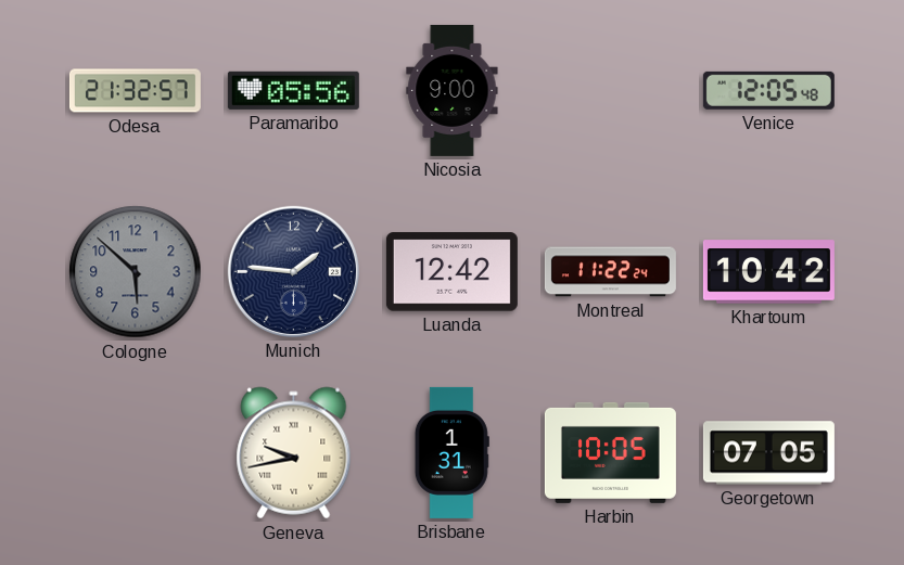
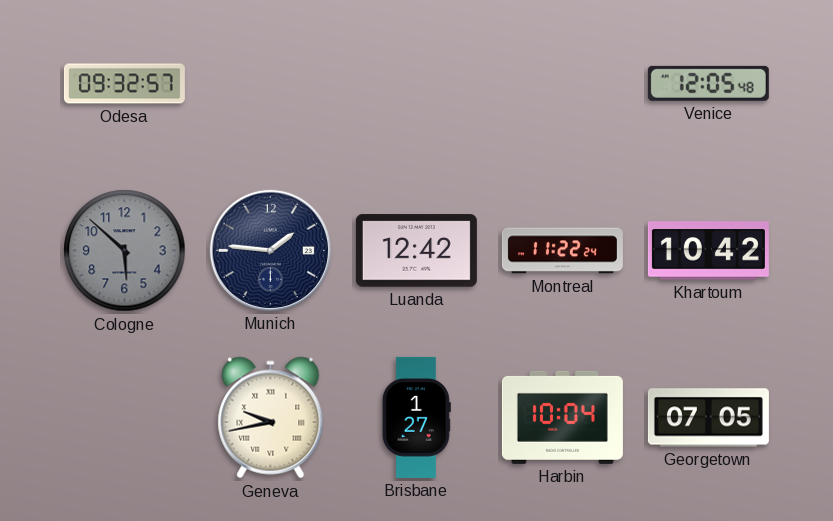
Odesa: 21:32 -> 09:32
Paramaribo: 05:56 -> none
Nicosia: 9:00 -> none
Brisbane: 1:31 -> 1:27
Harbin: 10:05 -> 10:04
